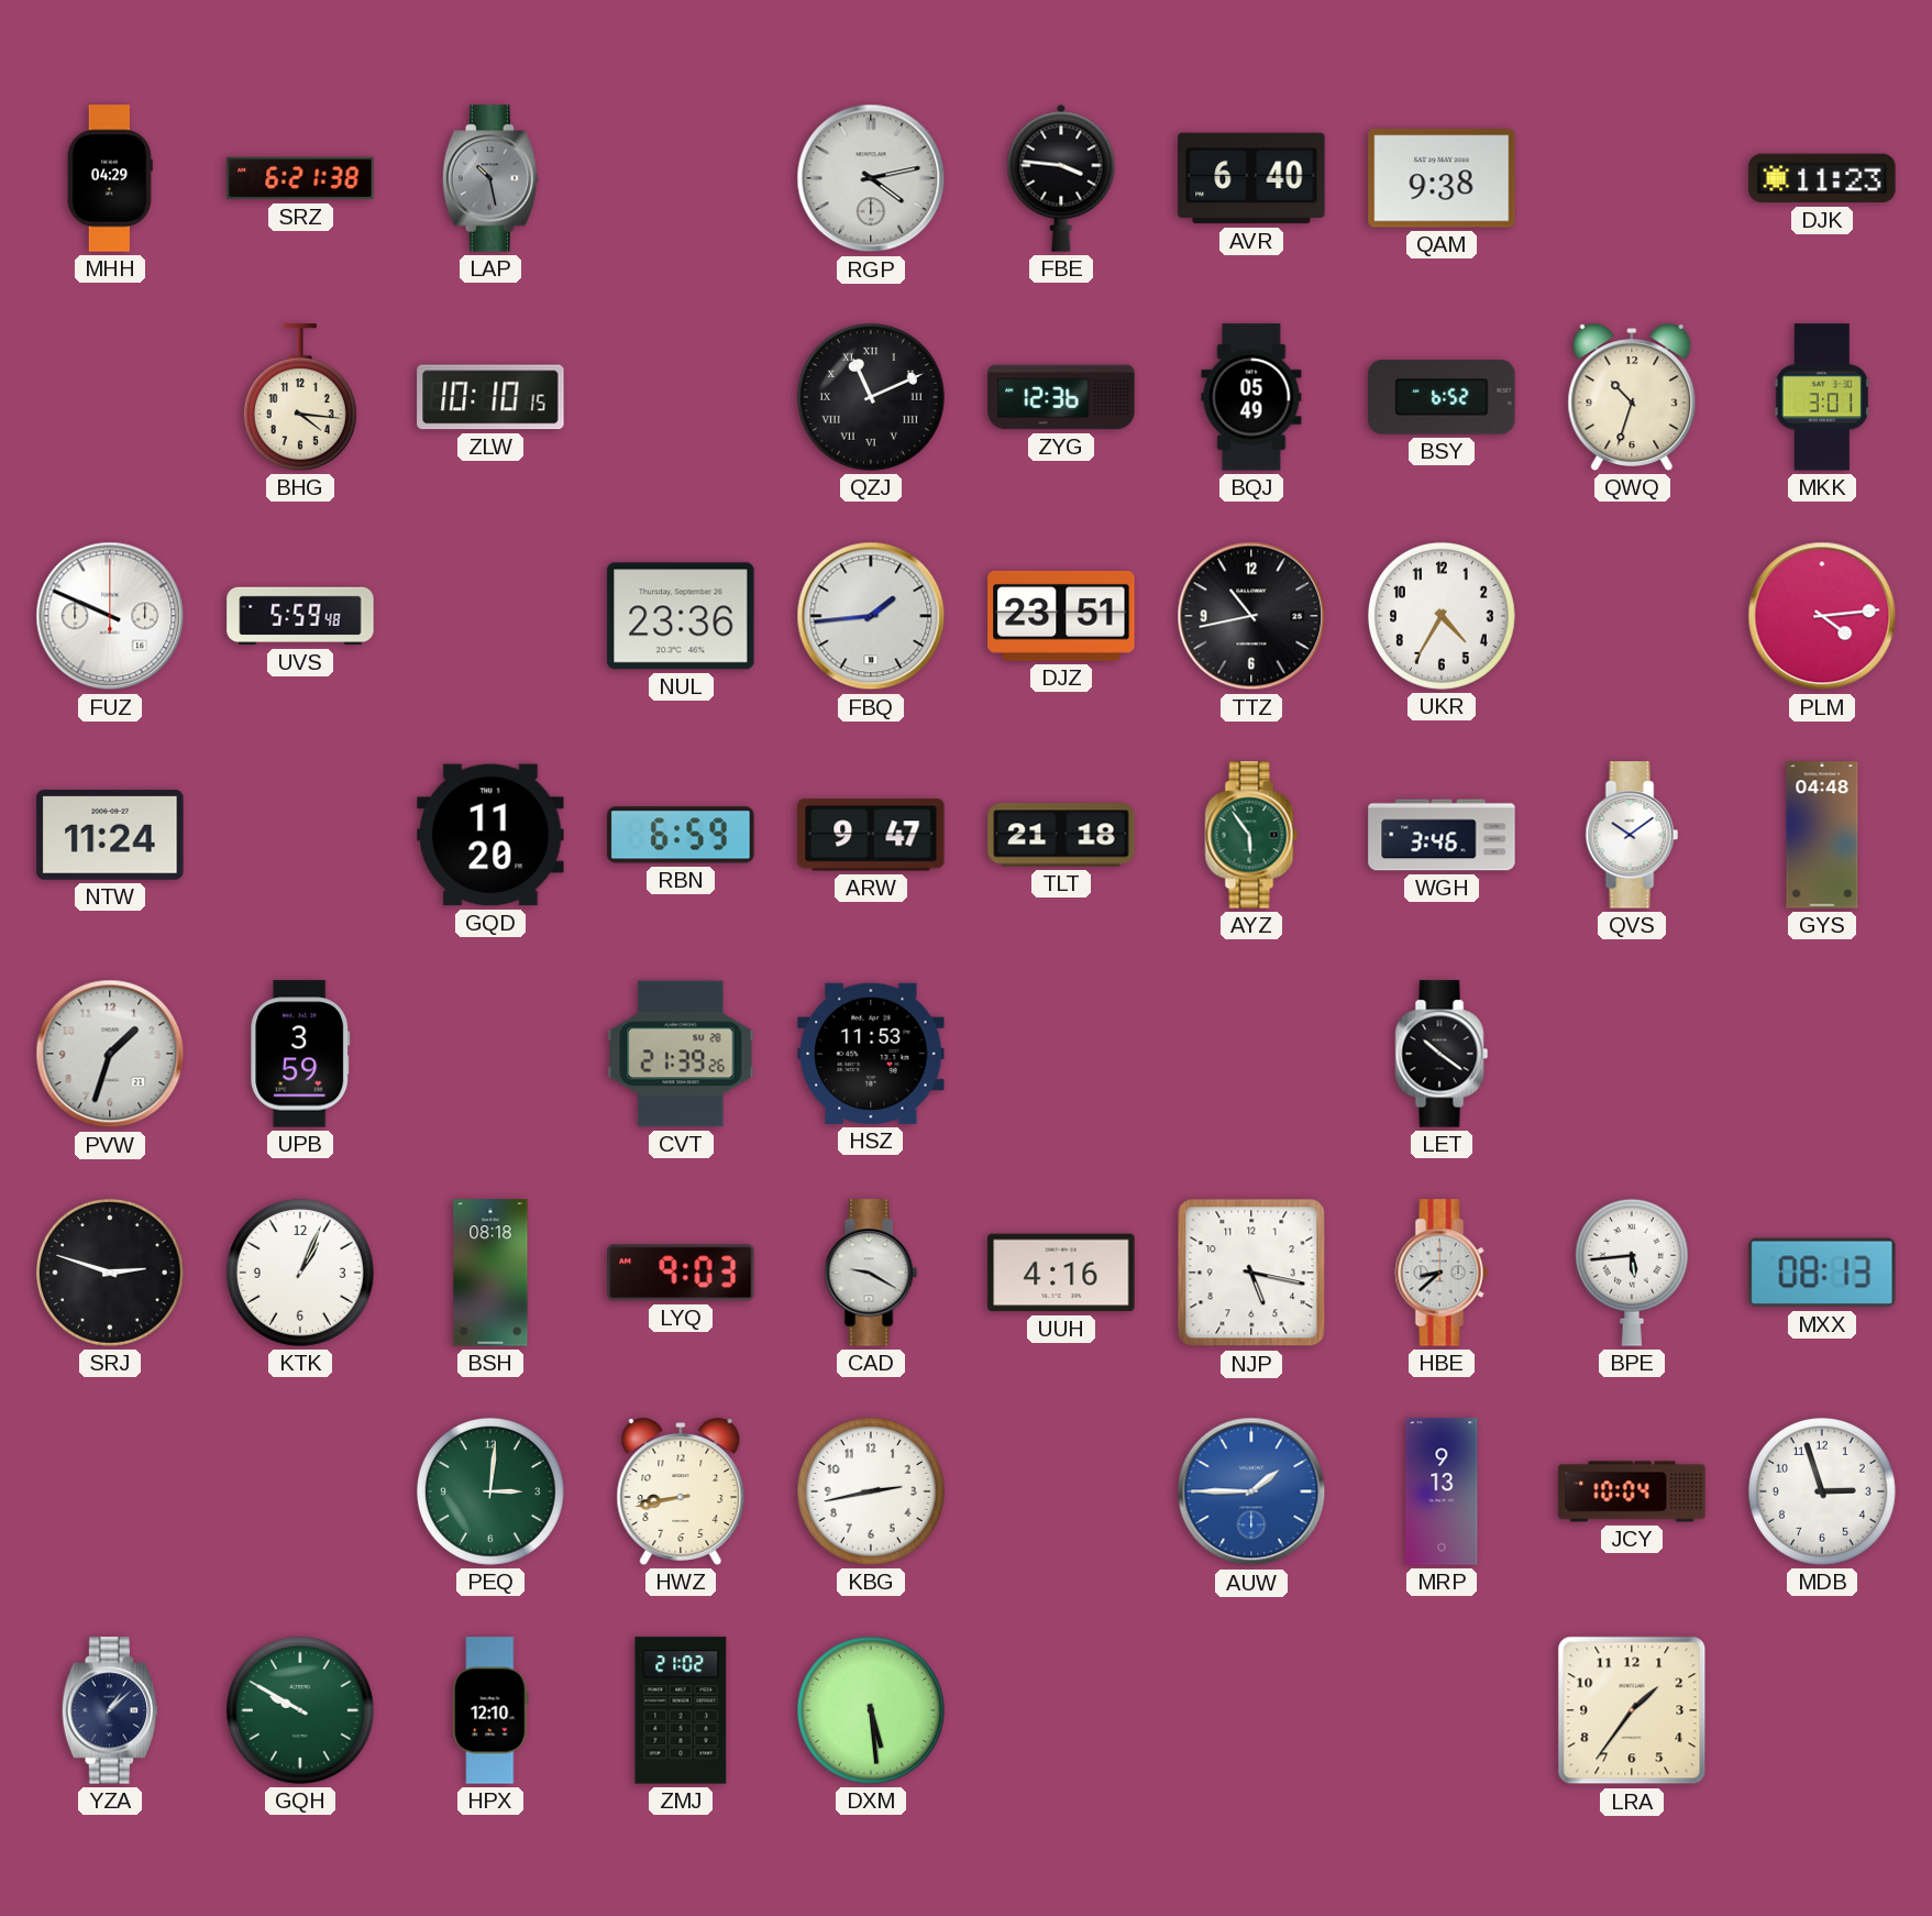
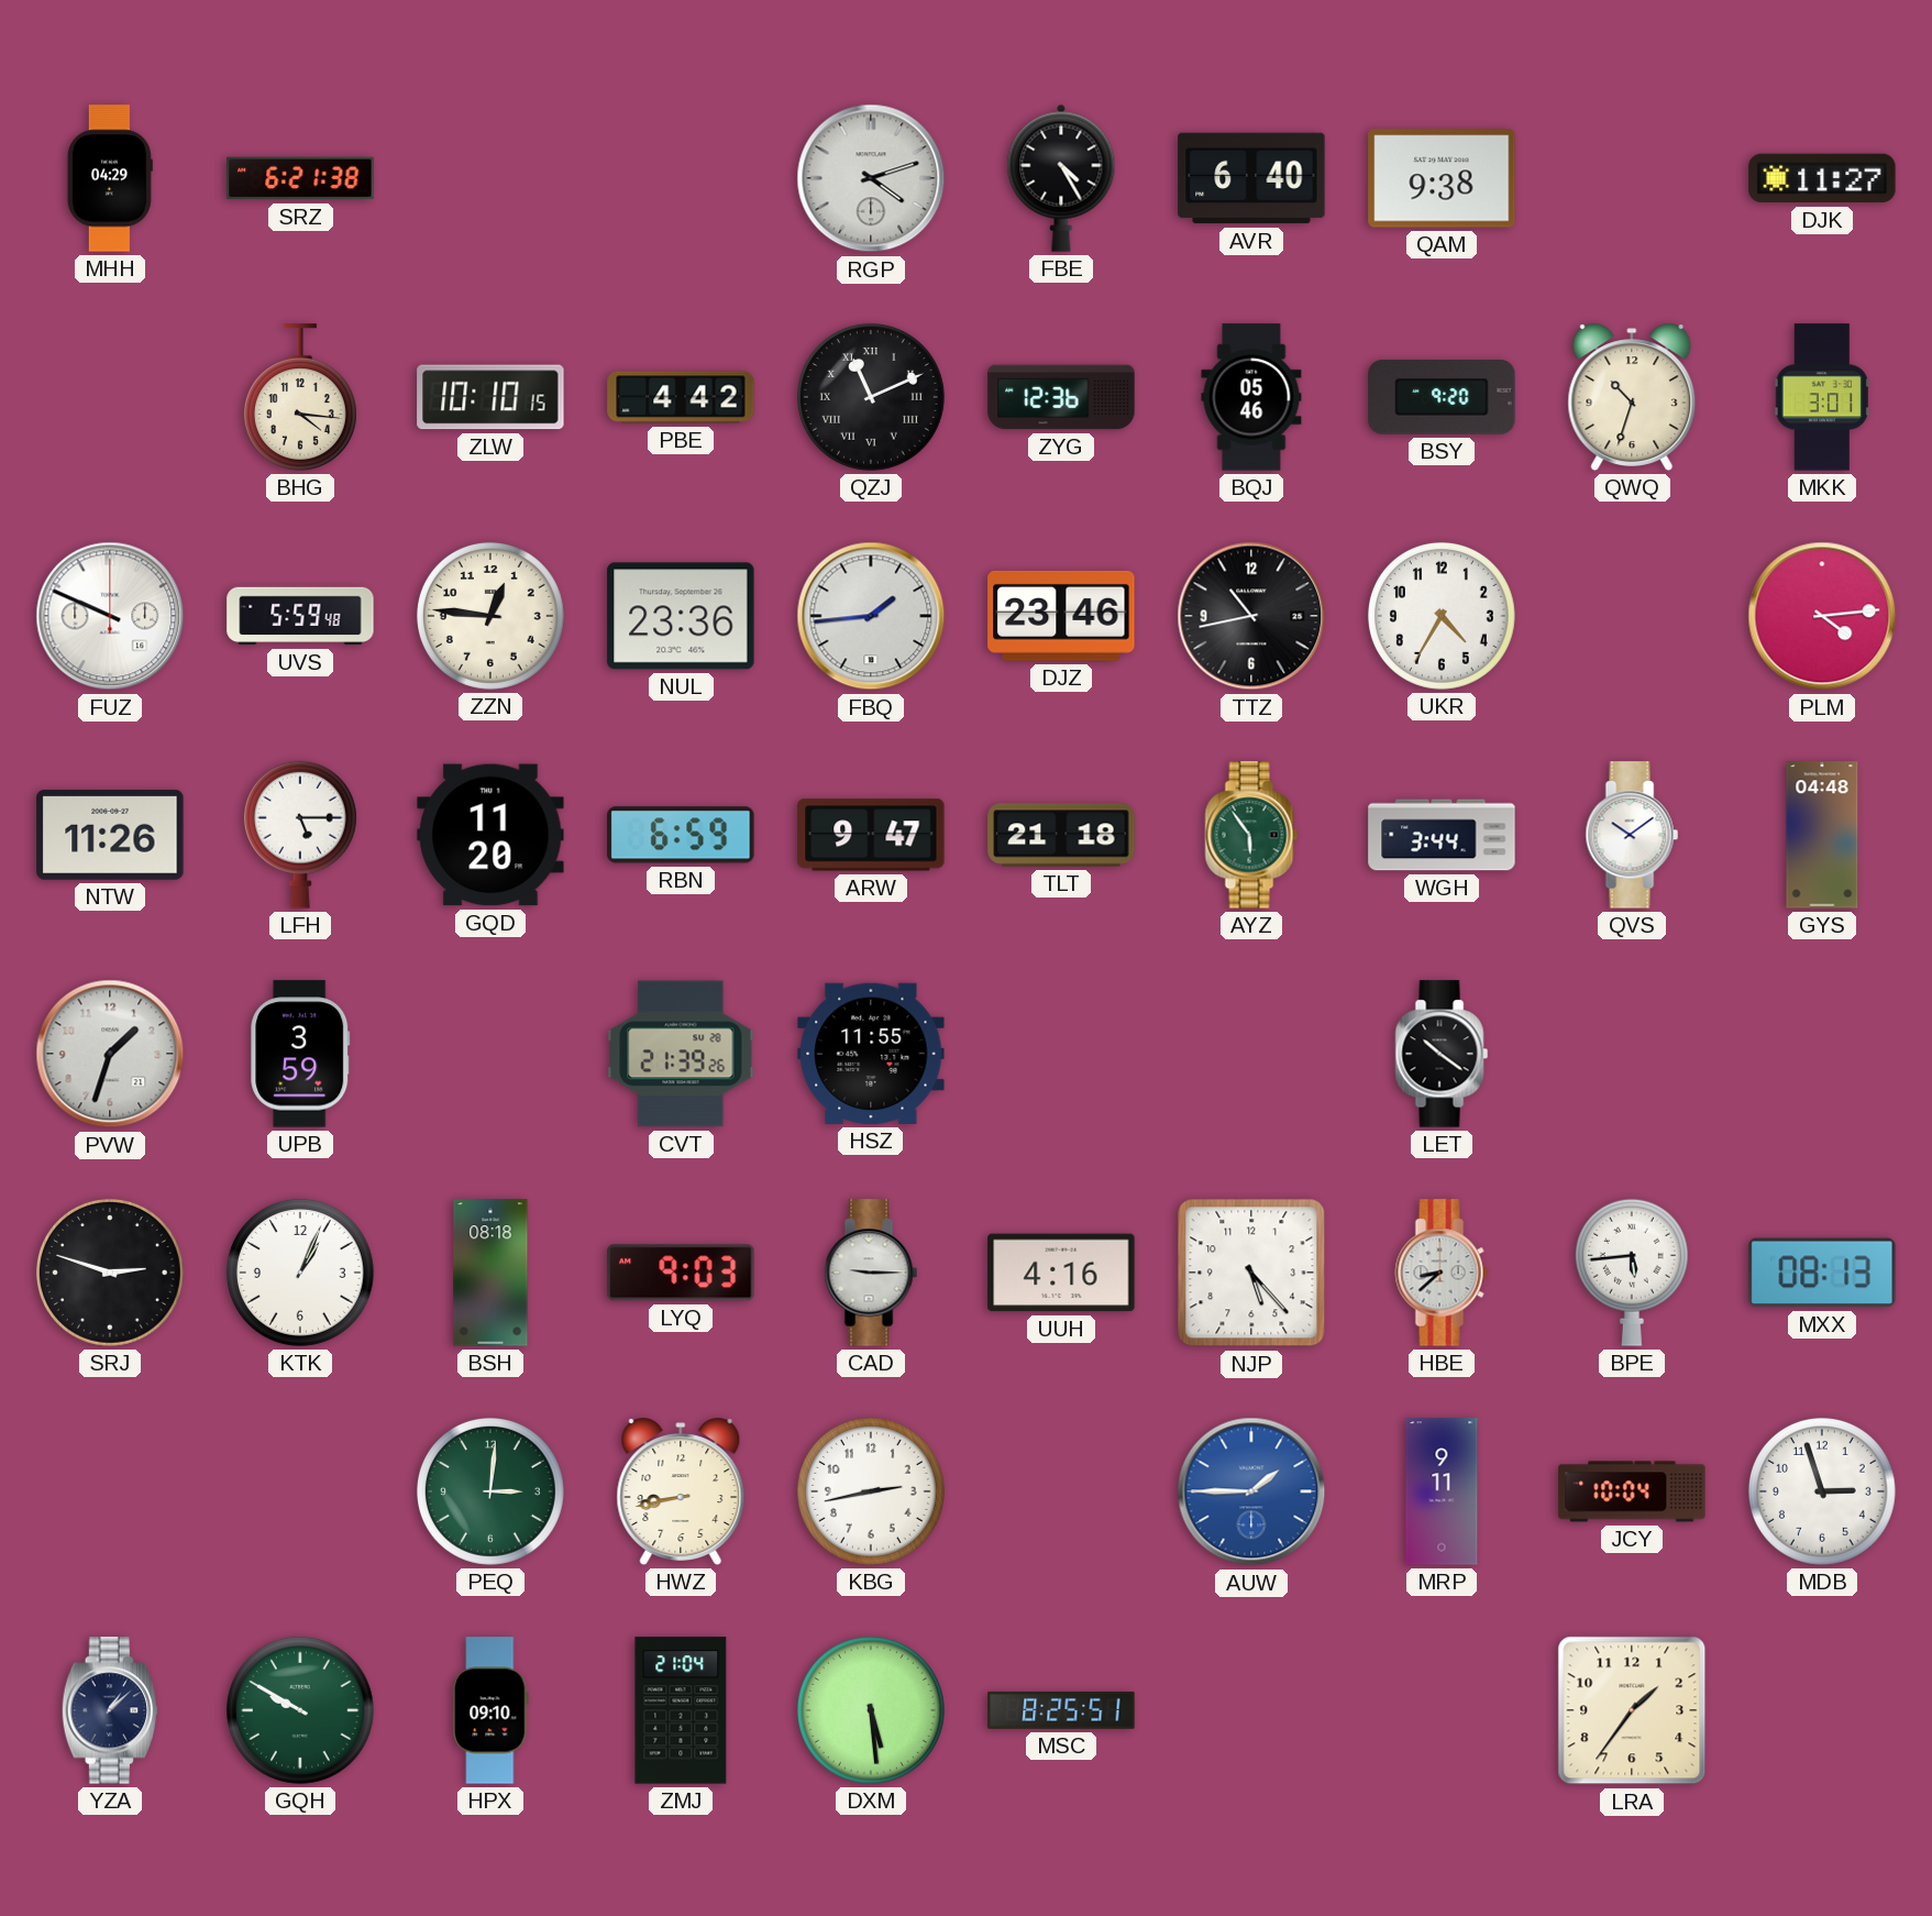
LAP: 10:28 -> none
RGP: 4:13 -> 4:12
FBE: 3:46 -> 4:25
DJK: 11:23 -> 11:27
PBE: none -> 4:42
BQJ: 05:49 -> 05:46
BSY: 6:52 -> 9:20
ZZN: none -> 12:46
DJZ: 23:51 -> 23:46
NTW: 11:24 -> 11:26
LFH: none -> 5:15
WGH: 3:46 -> 3:44
HSZ: 11:53 -> 11:55
CAD: 9:20 -> 9:15
NJP: 5:17 -> 5:23
MRP: 9:13 -> 9:11
HPX: 12:10 -> 09:10
ZMJ: 21:02 -> 21:04
MSC: none -> 8:25
